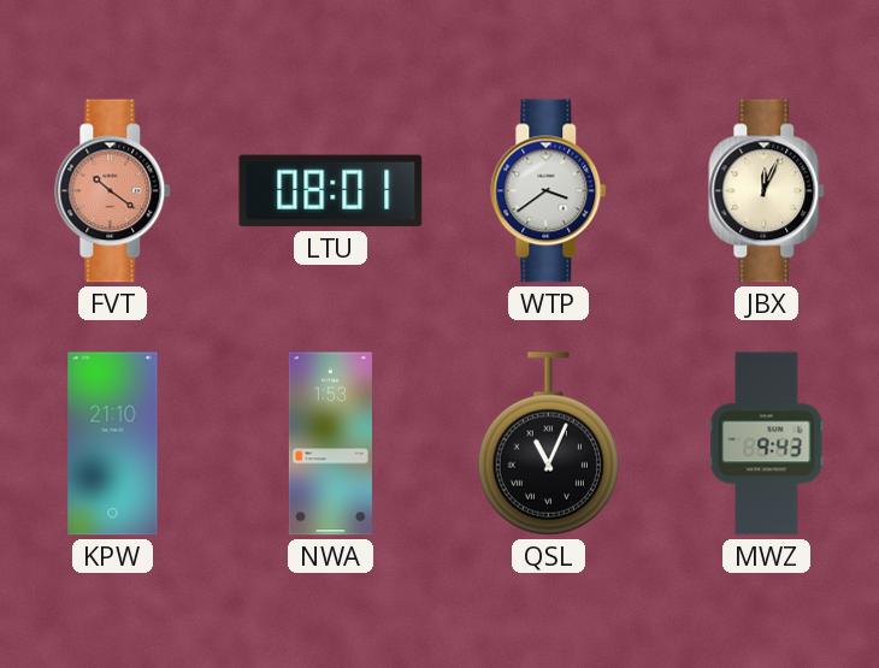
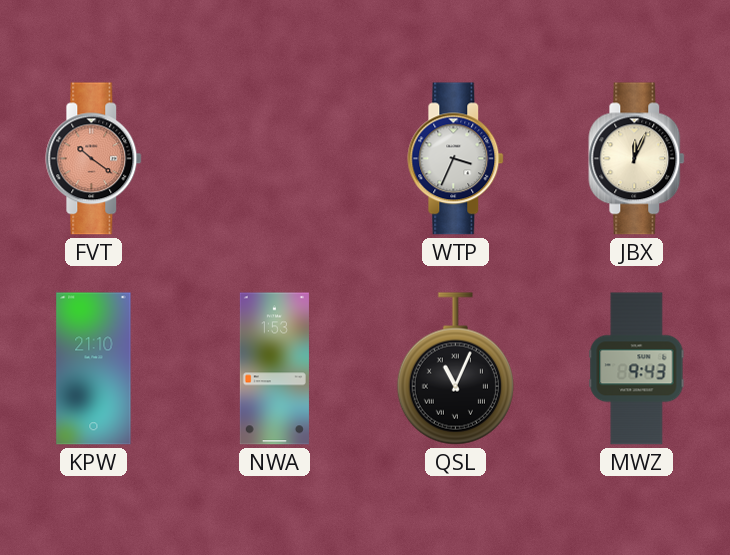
LTU: 08:01 -> none
WTP: 3:39 -> 3:34
